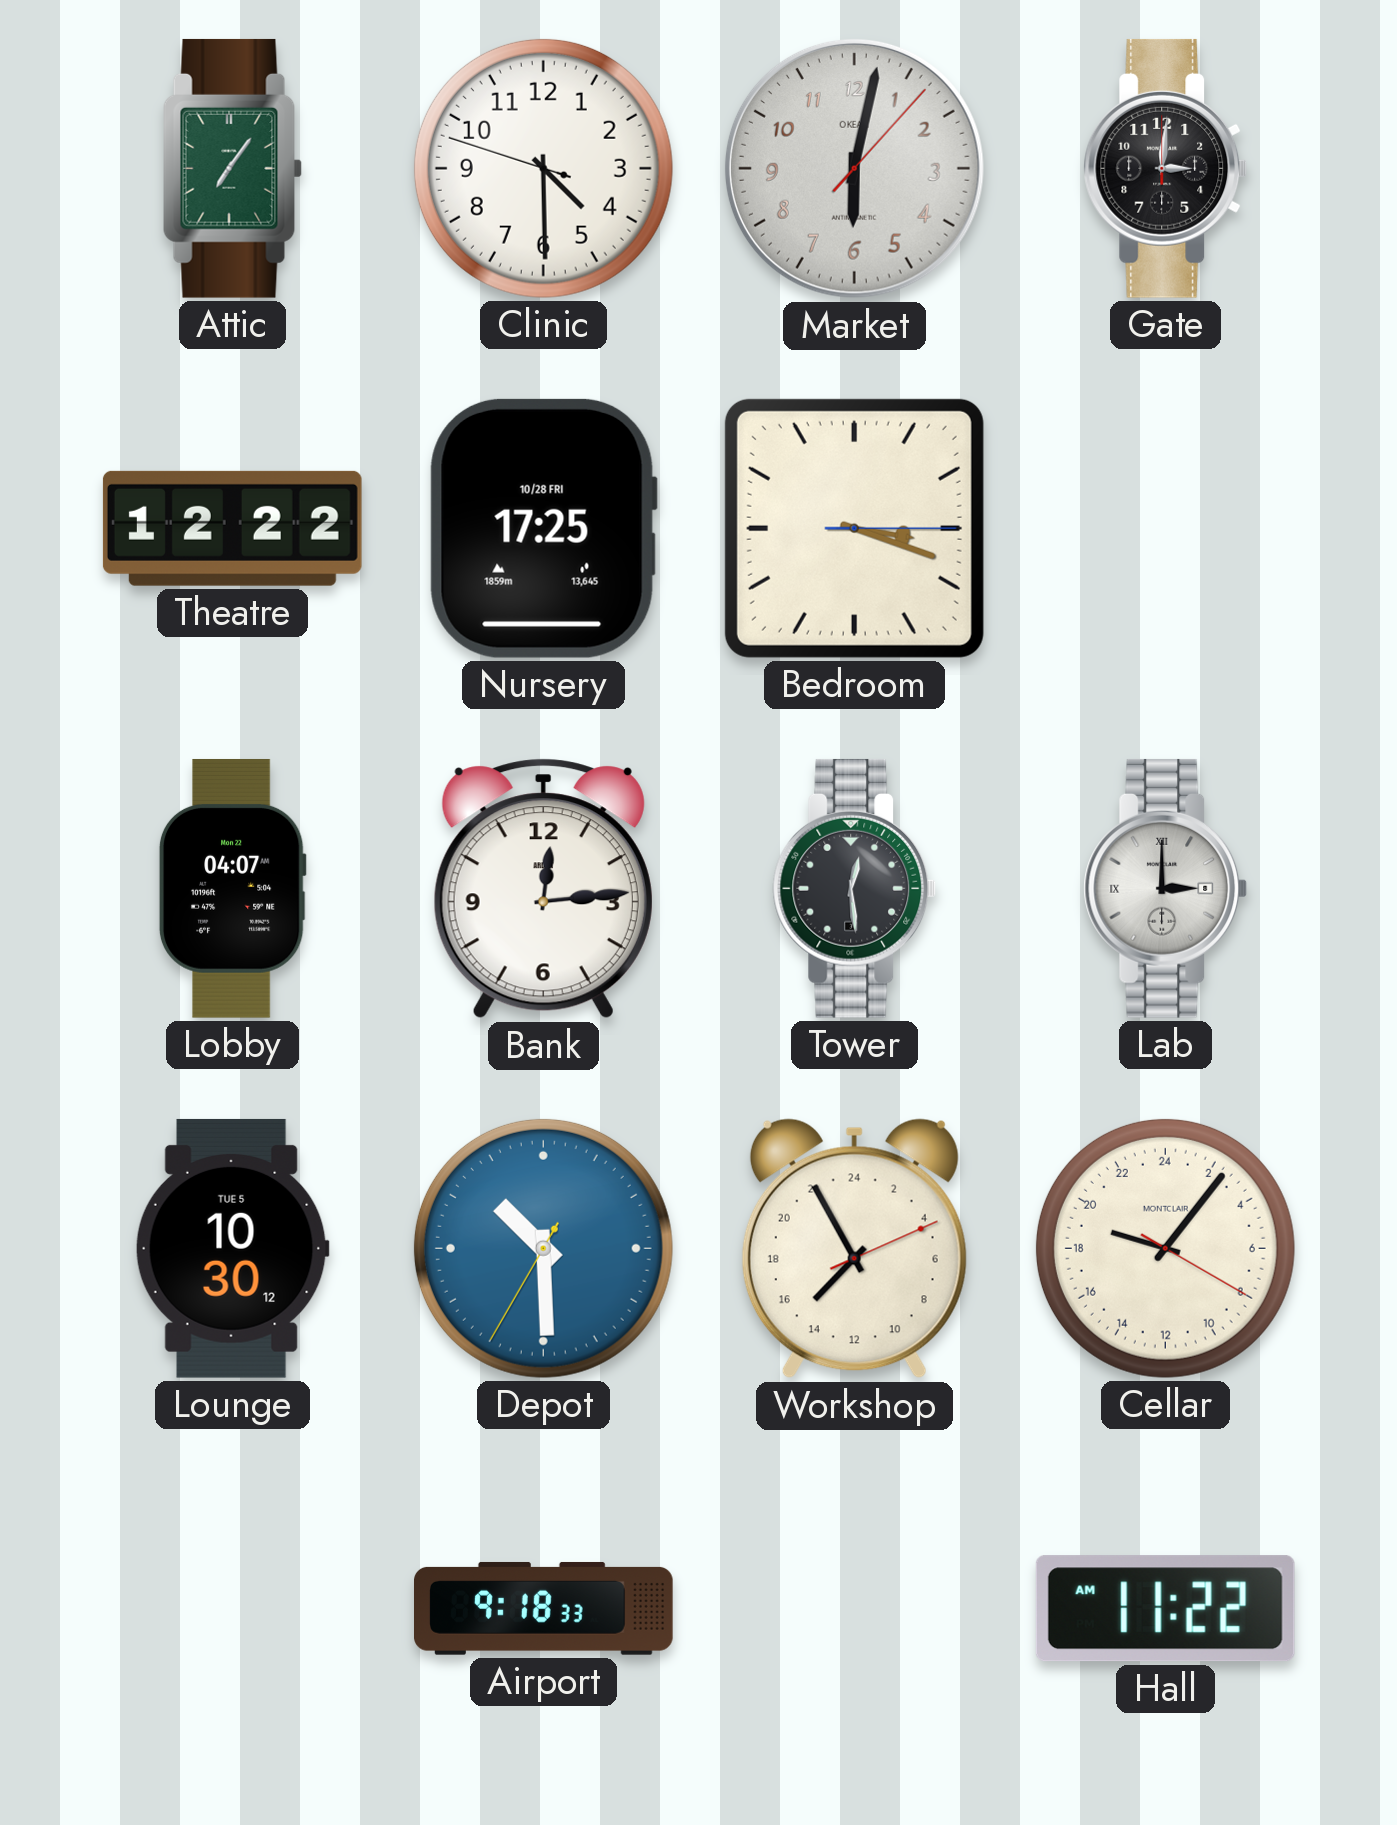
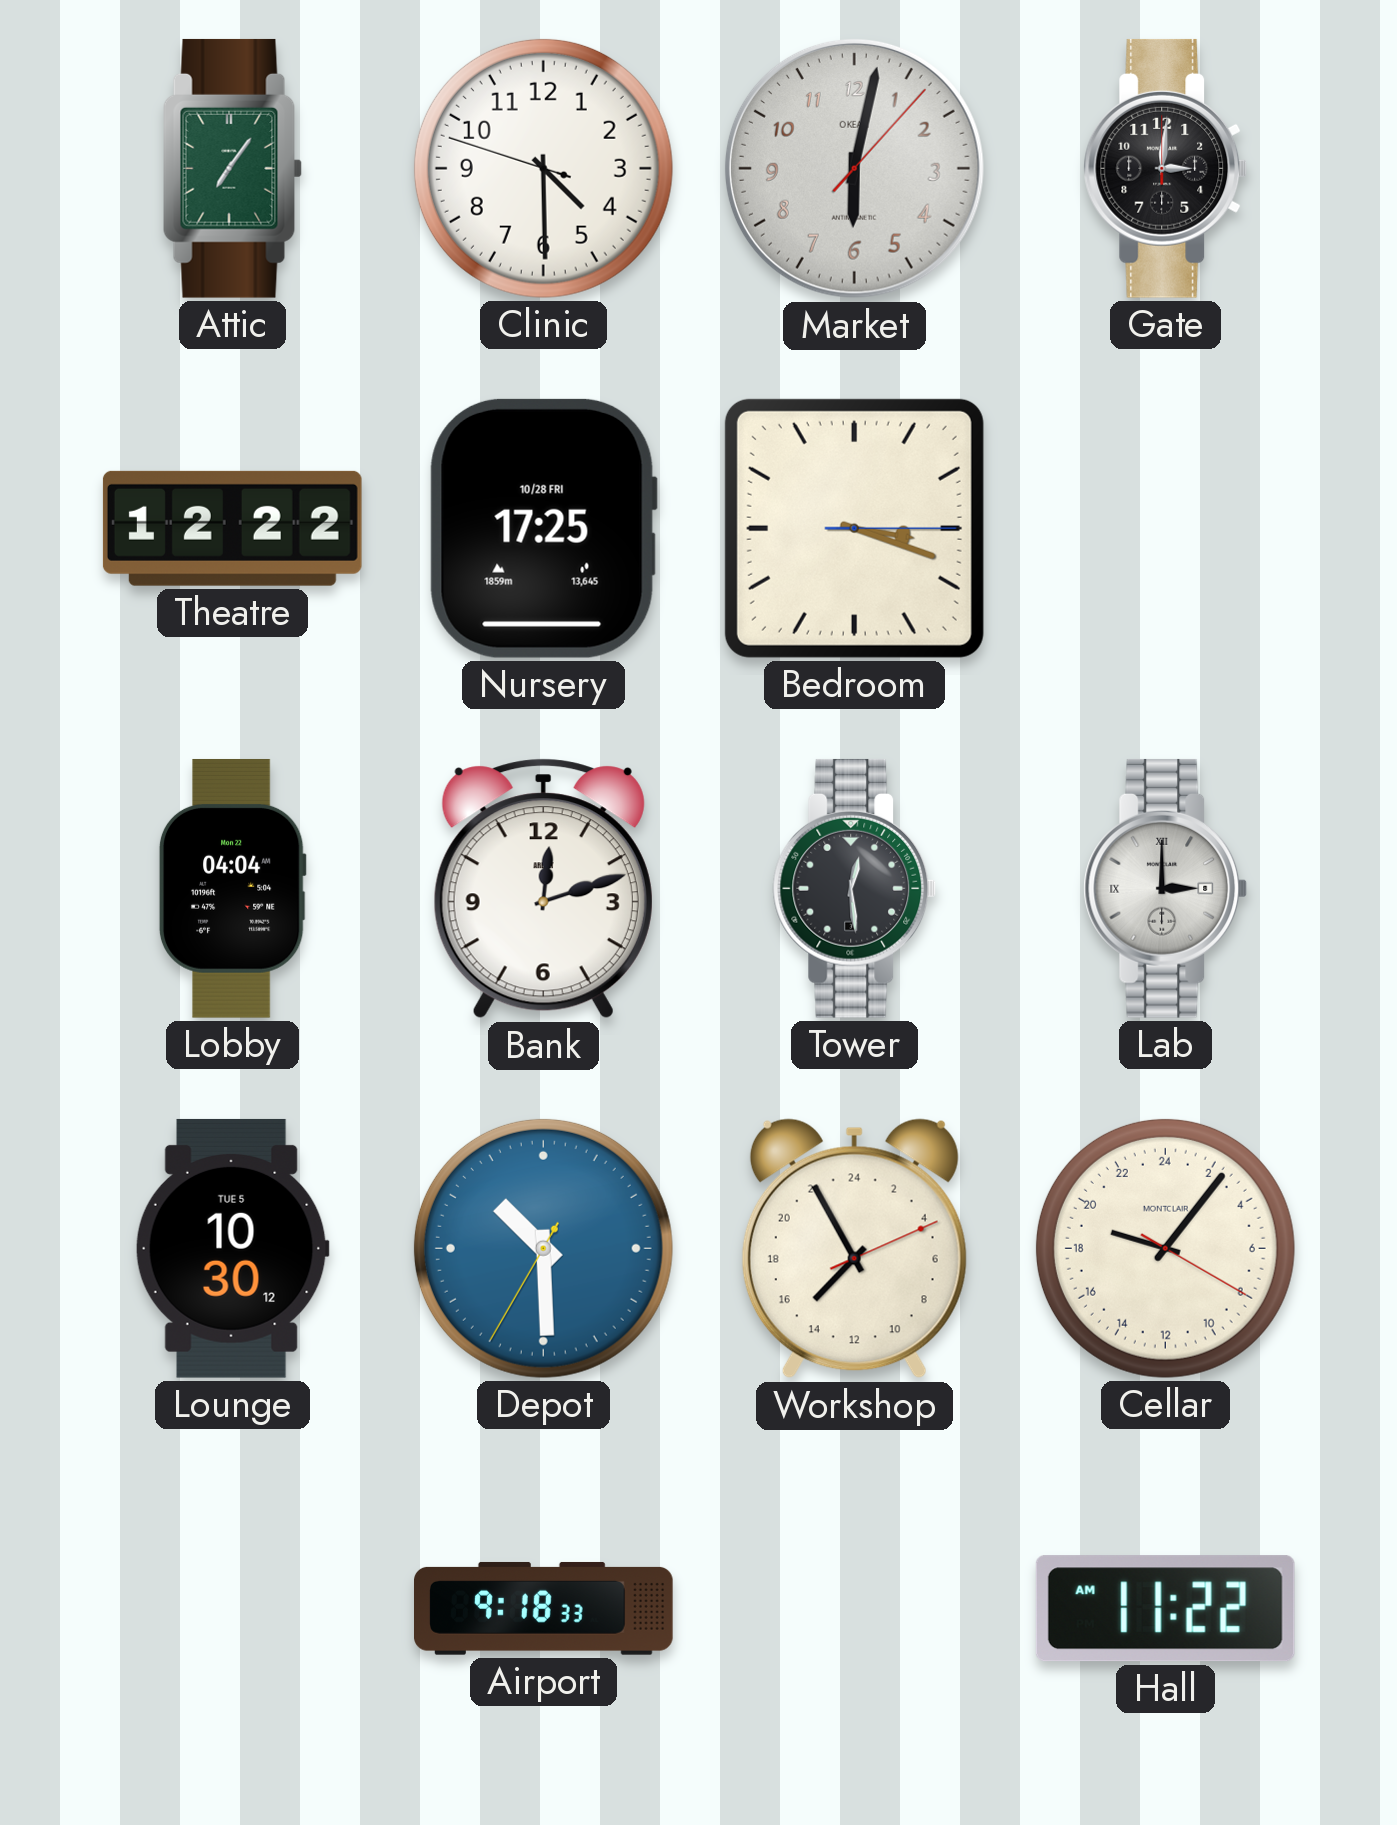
Lobby: 04:07 -> 04:04
Bank: 12:14 -> 12:12
